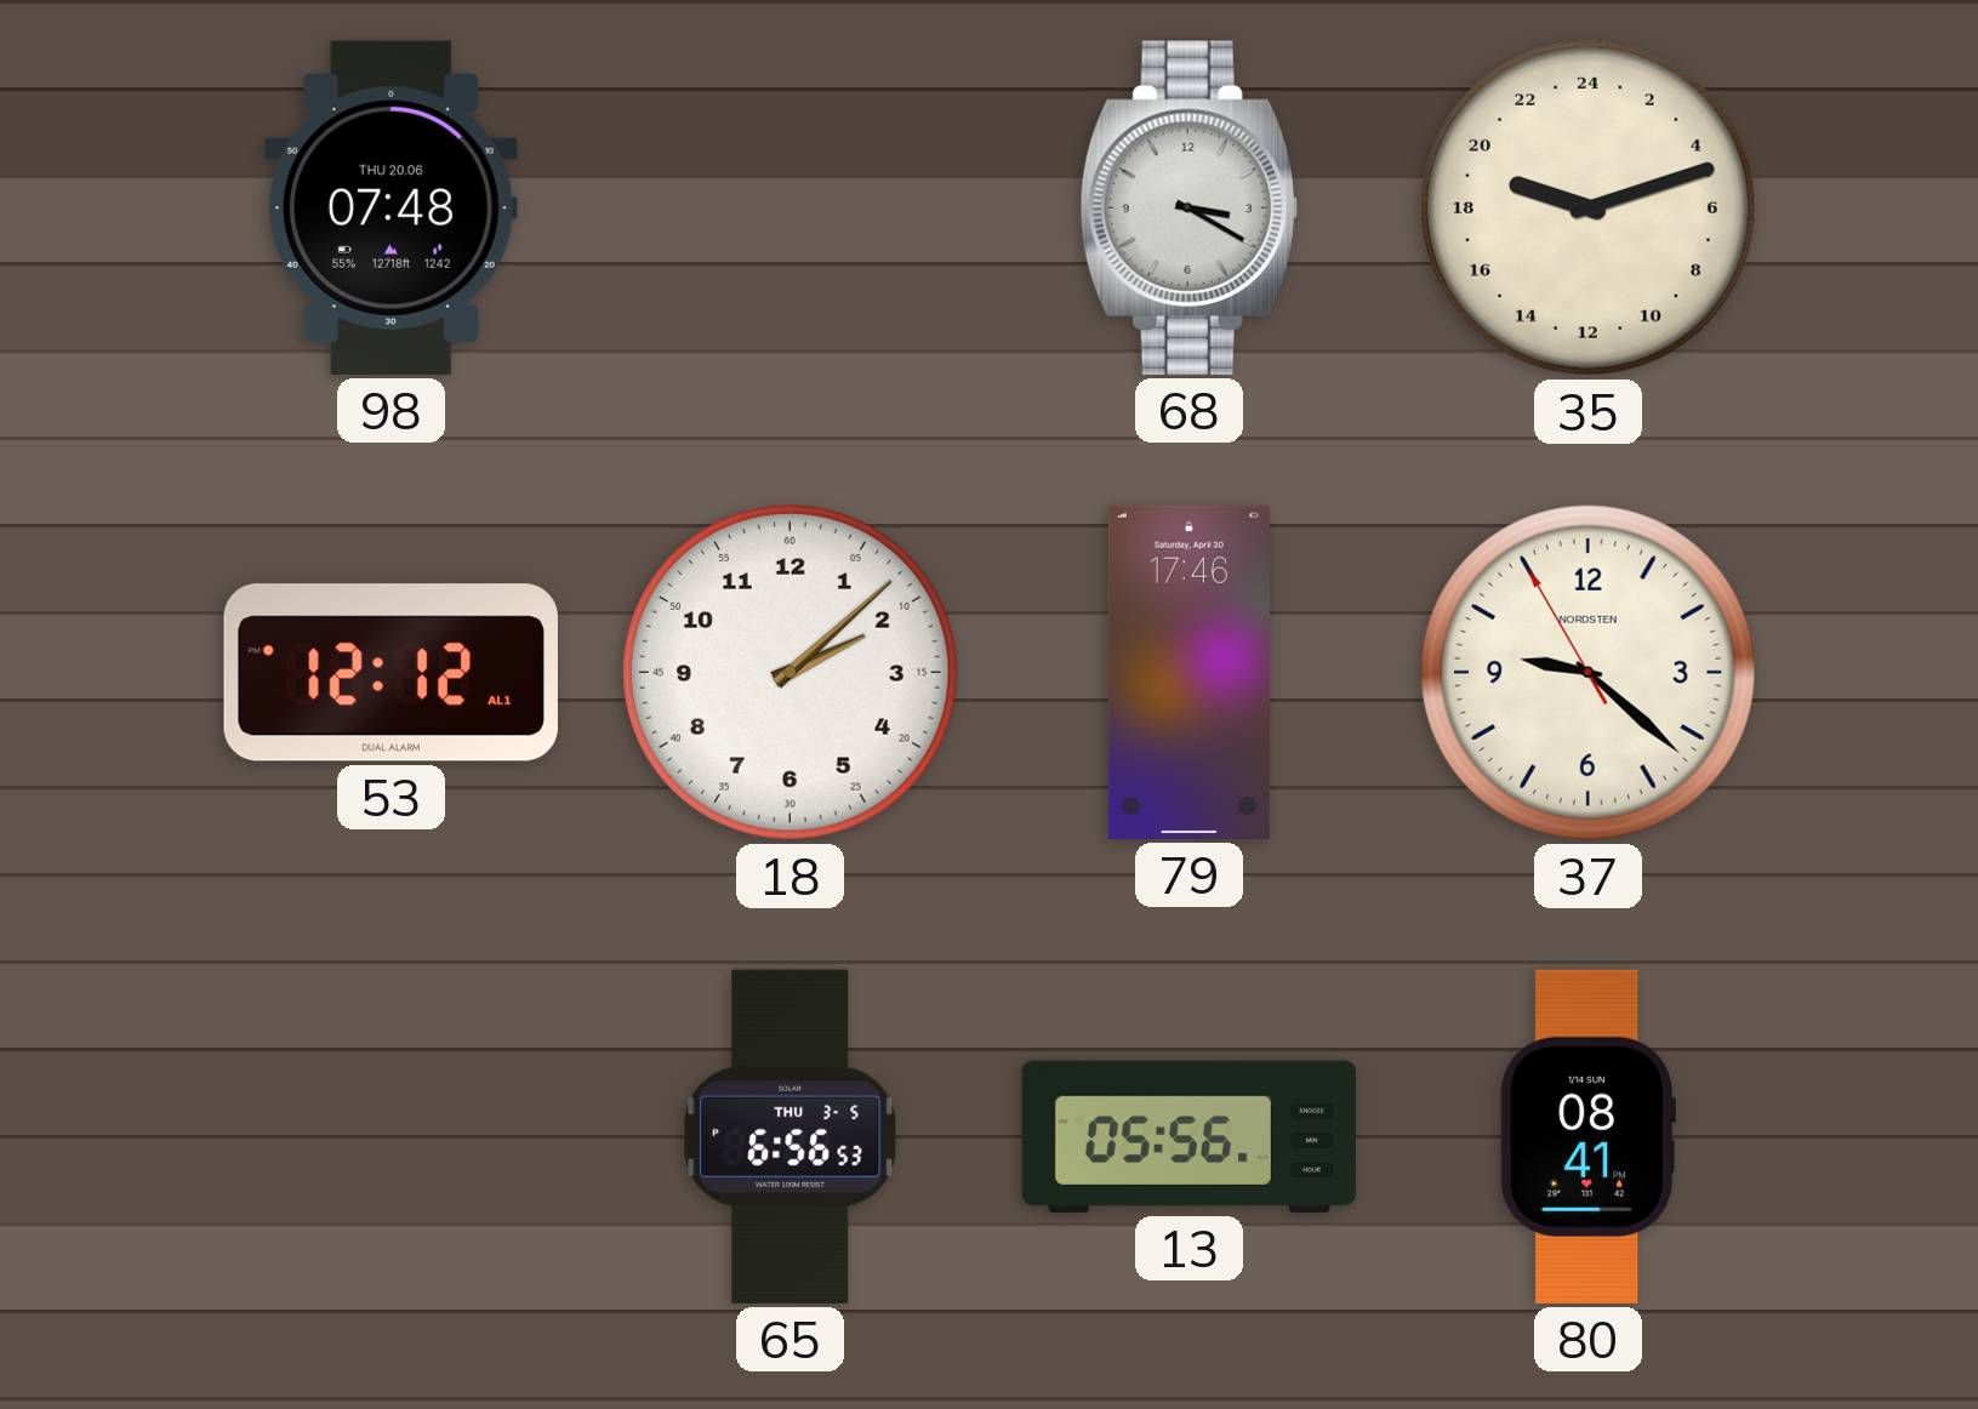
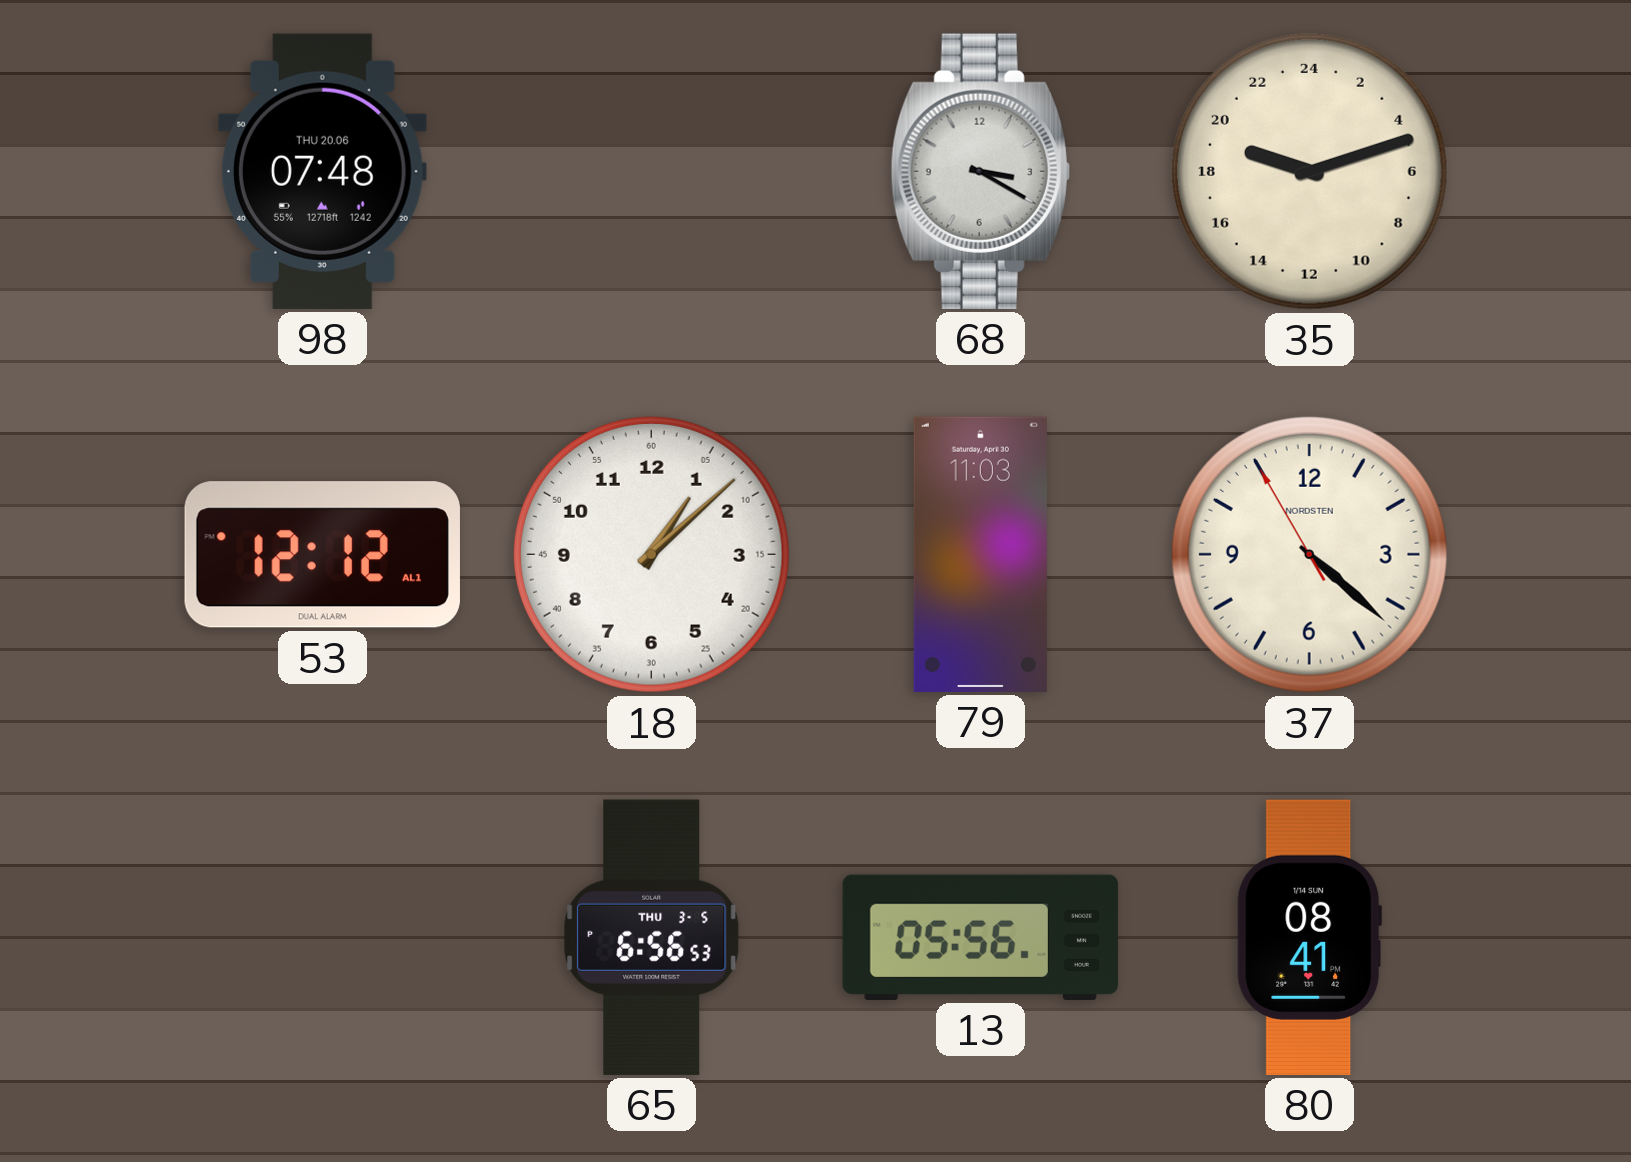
18: 2:08 -> 1:08
79: 17:46 -> 11:03
37: 9:21 -> 4:21
